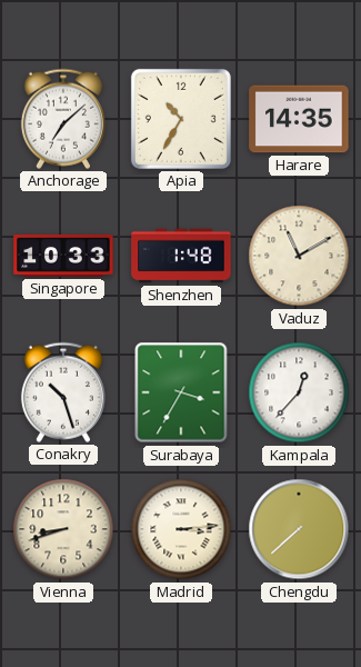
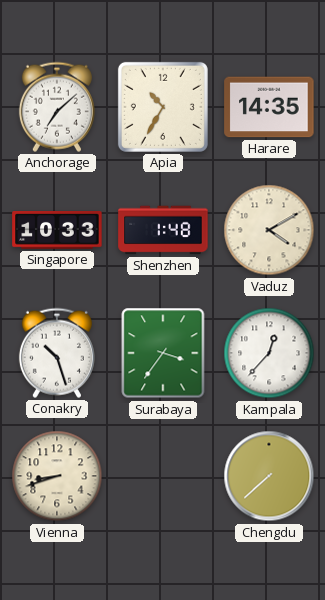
Vaduz: 11:10 -> 4:10
Surabaya: 3:35 -> 3:36
Madrid: 3:14 -> none
